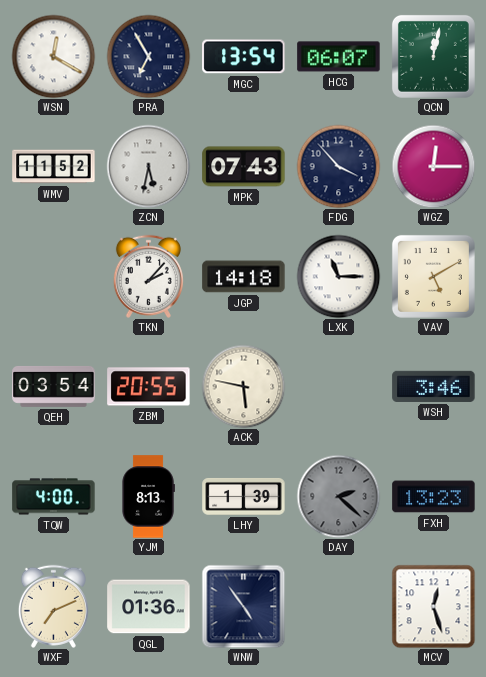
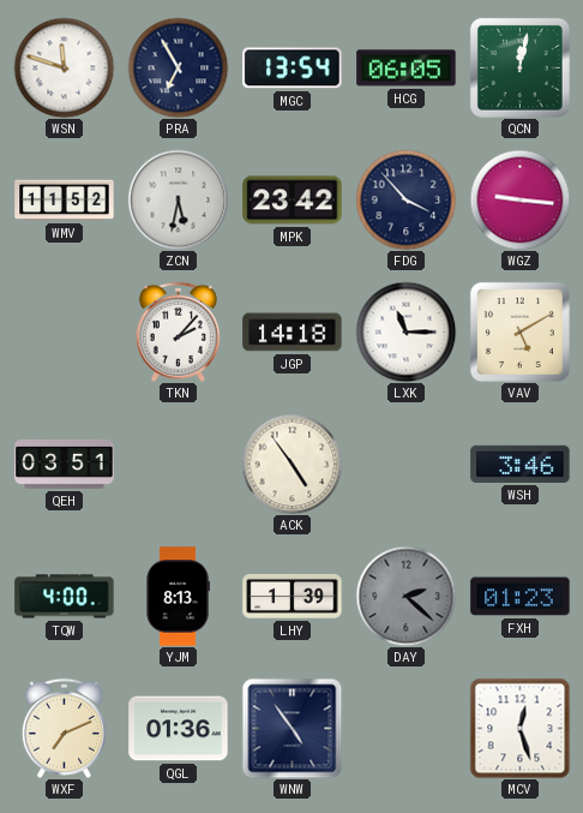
WSN: 12:20 -> 11:48
HCG: 06:07 -> 06:05
MPK: 07:43 -> 23:42
WGZ: 12:15 -> 9:16
QEH: 03:54 -> 03:51
ZBM: 20:55 -> none
ACK: 5:47 -> 4:54
FXH: 13:23 -> 01:23
